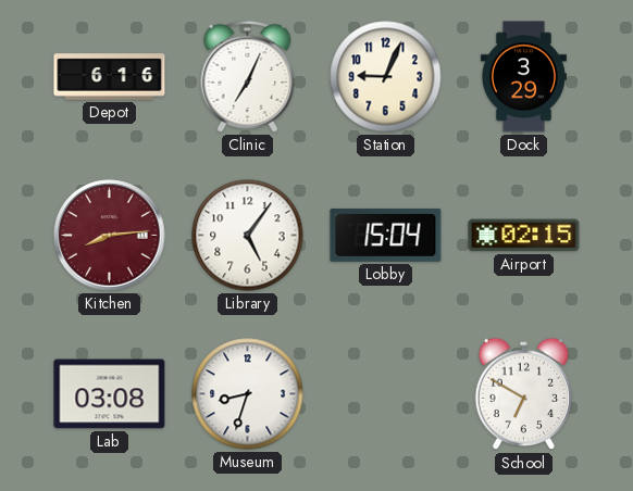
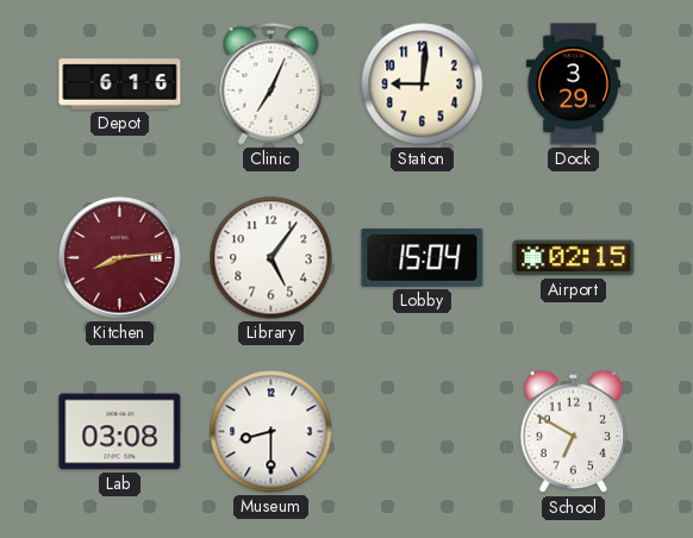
Station: 9:04 -> 9:01
Museum: 8:33 -> 8:30
